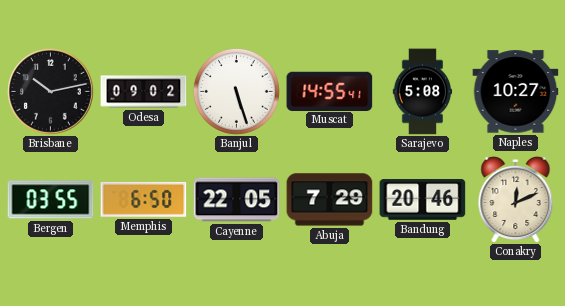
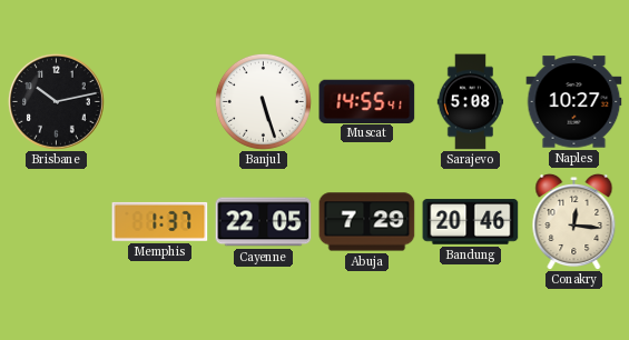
Odesa: 09:02 -> none
Bergen: 03:55 -> none
Memphis: 6:50 -> 1:37
Conakry: 12:11 -> 12:16
